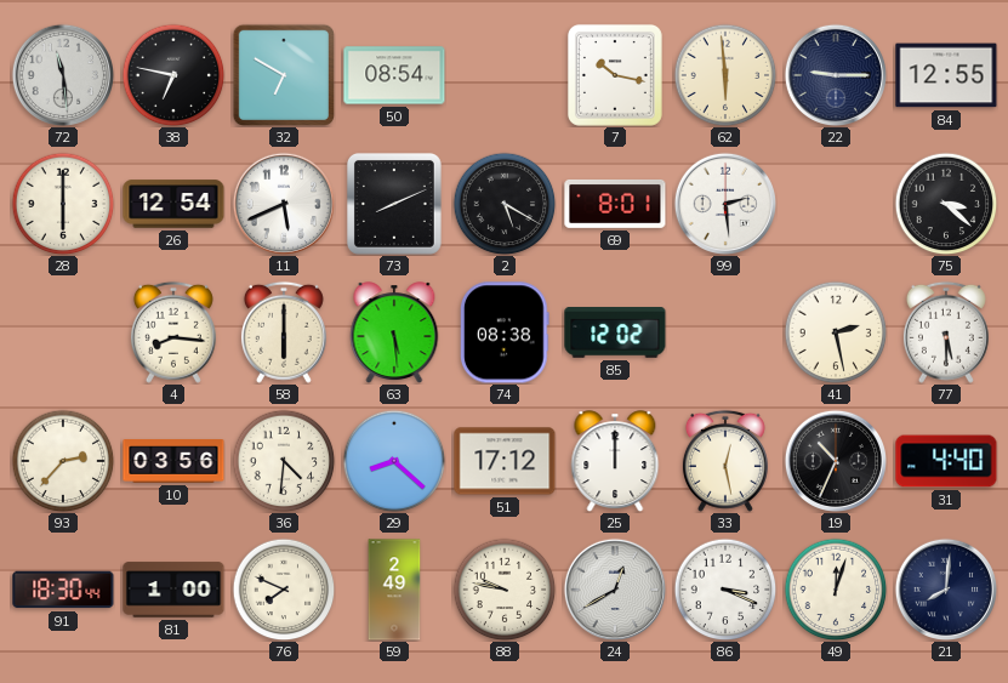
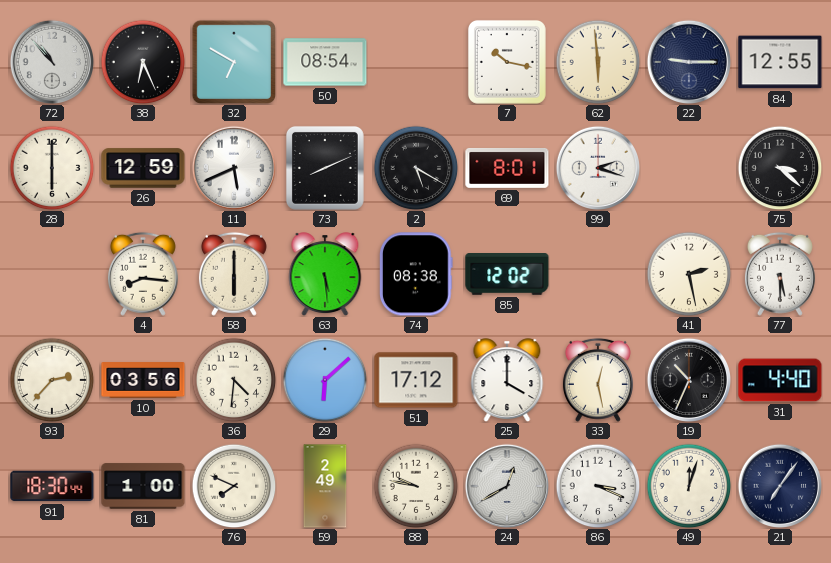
72: 11:29 -> 10:53
38: 6:47 -> 6:26
26: 12:54 -> 12:59
99: 2:29 -> 2:18
29: 8:22 -> 6:08
25: 12:00 -> 4:00
21: 8:01 -> 7:06
